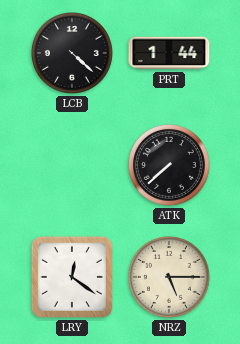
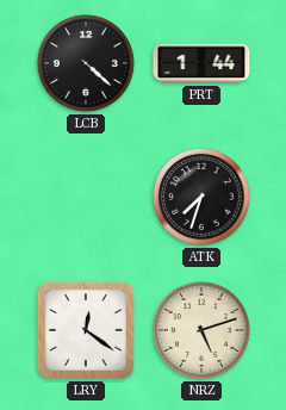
ATK: 7:38 -> 7:33
NRZ: 5:15 -> 5:12
